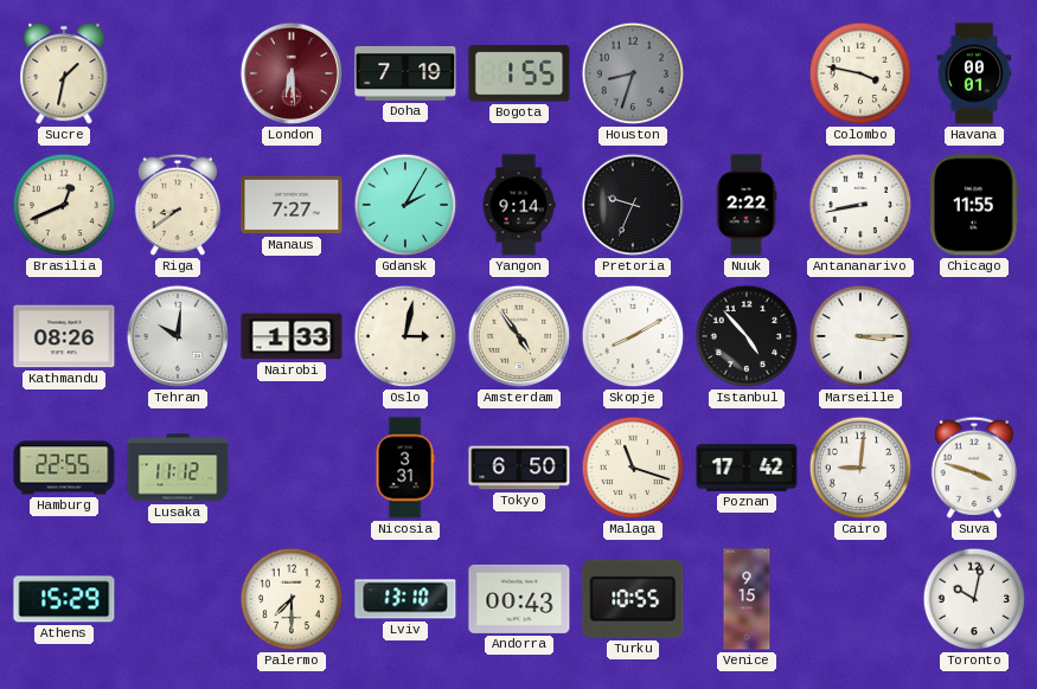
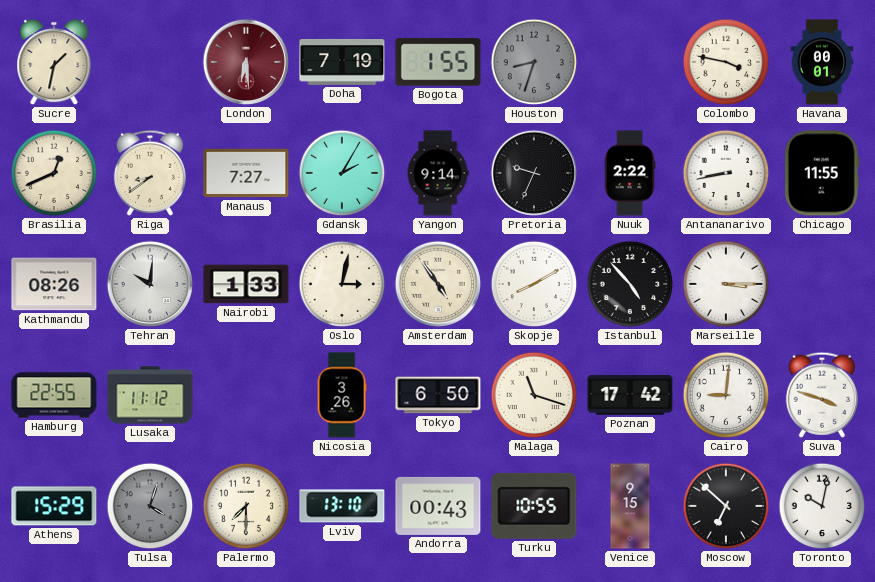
Nicosia: 3:31 -> 3:26
Tulsa: none -> 4:03
Moscow: none -> 6:52
